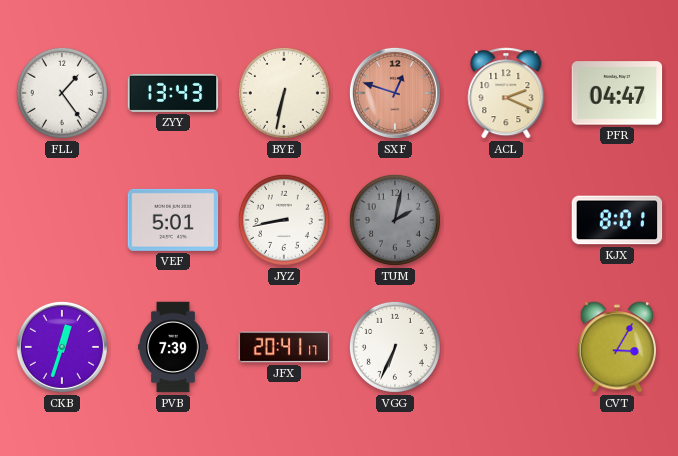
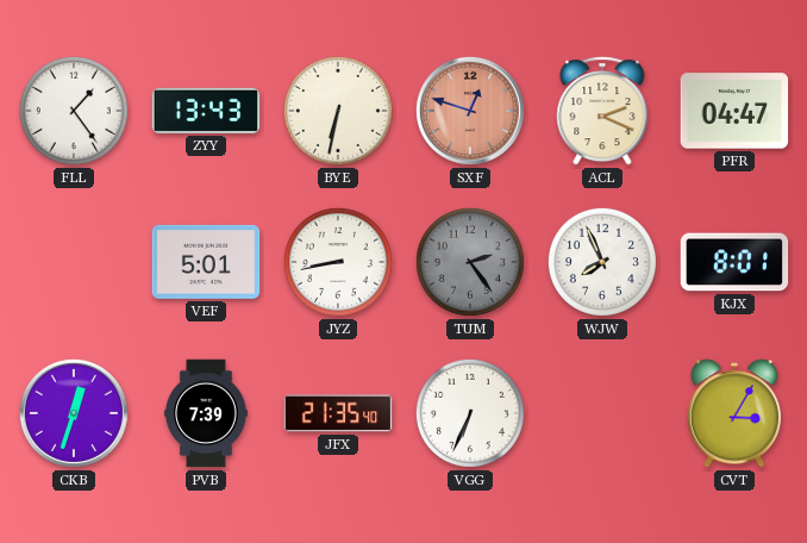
TUM: 2:02 -> 2:24
WJW: none -> 7:56
JFX: 20:41 -> 21:35
